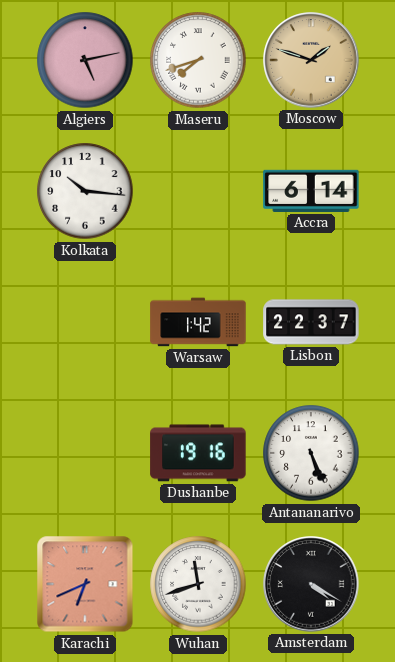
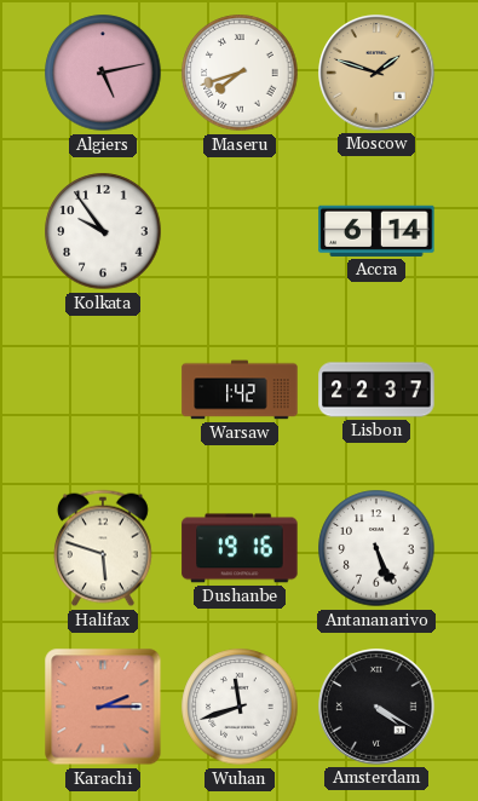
Kolkata: 10:16 -> 9:54
Halifax: none -> 5:48
Karachi: 6:41 -> 2:15
